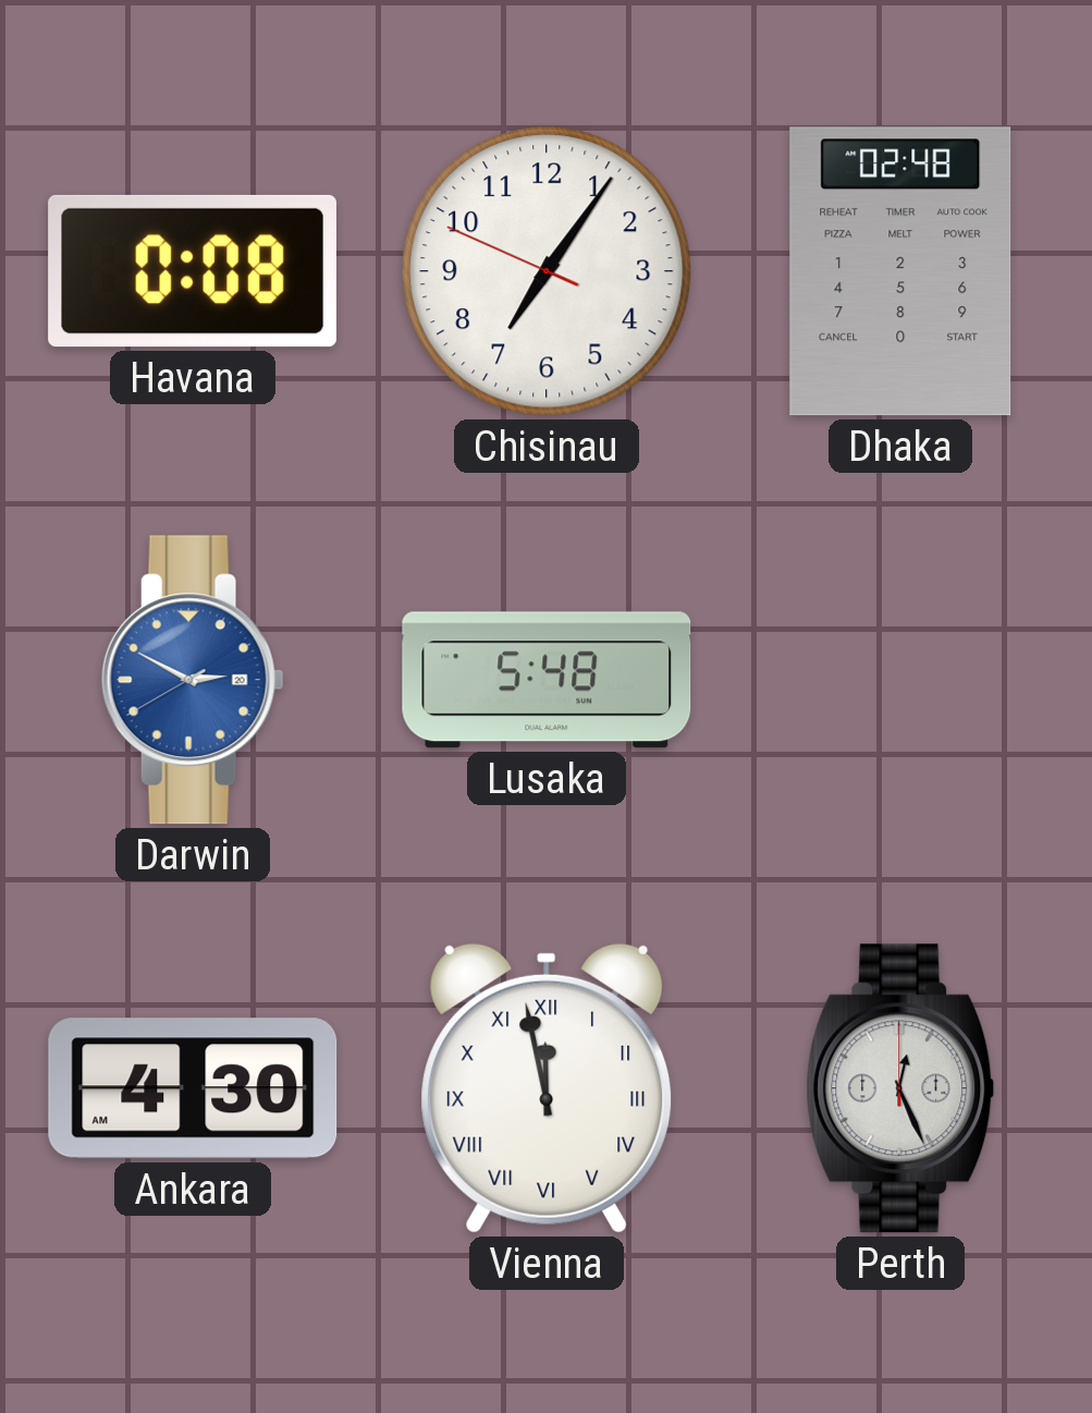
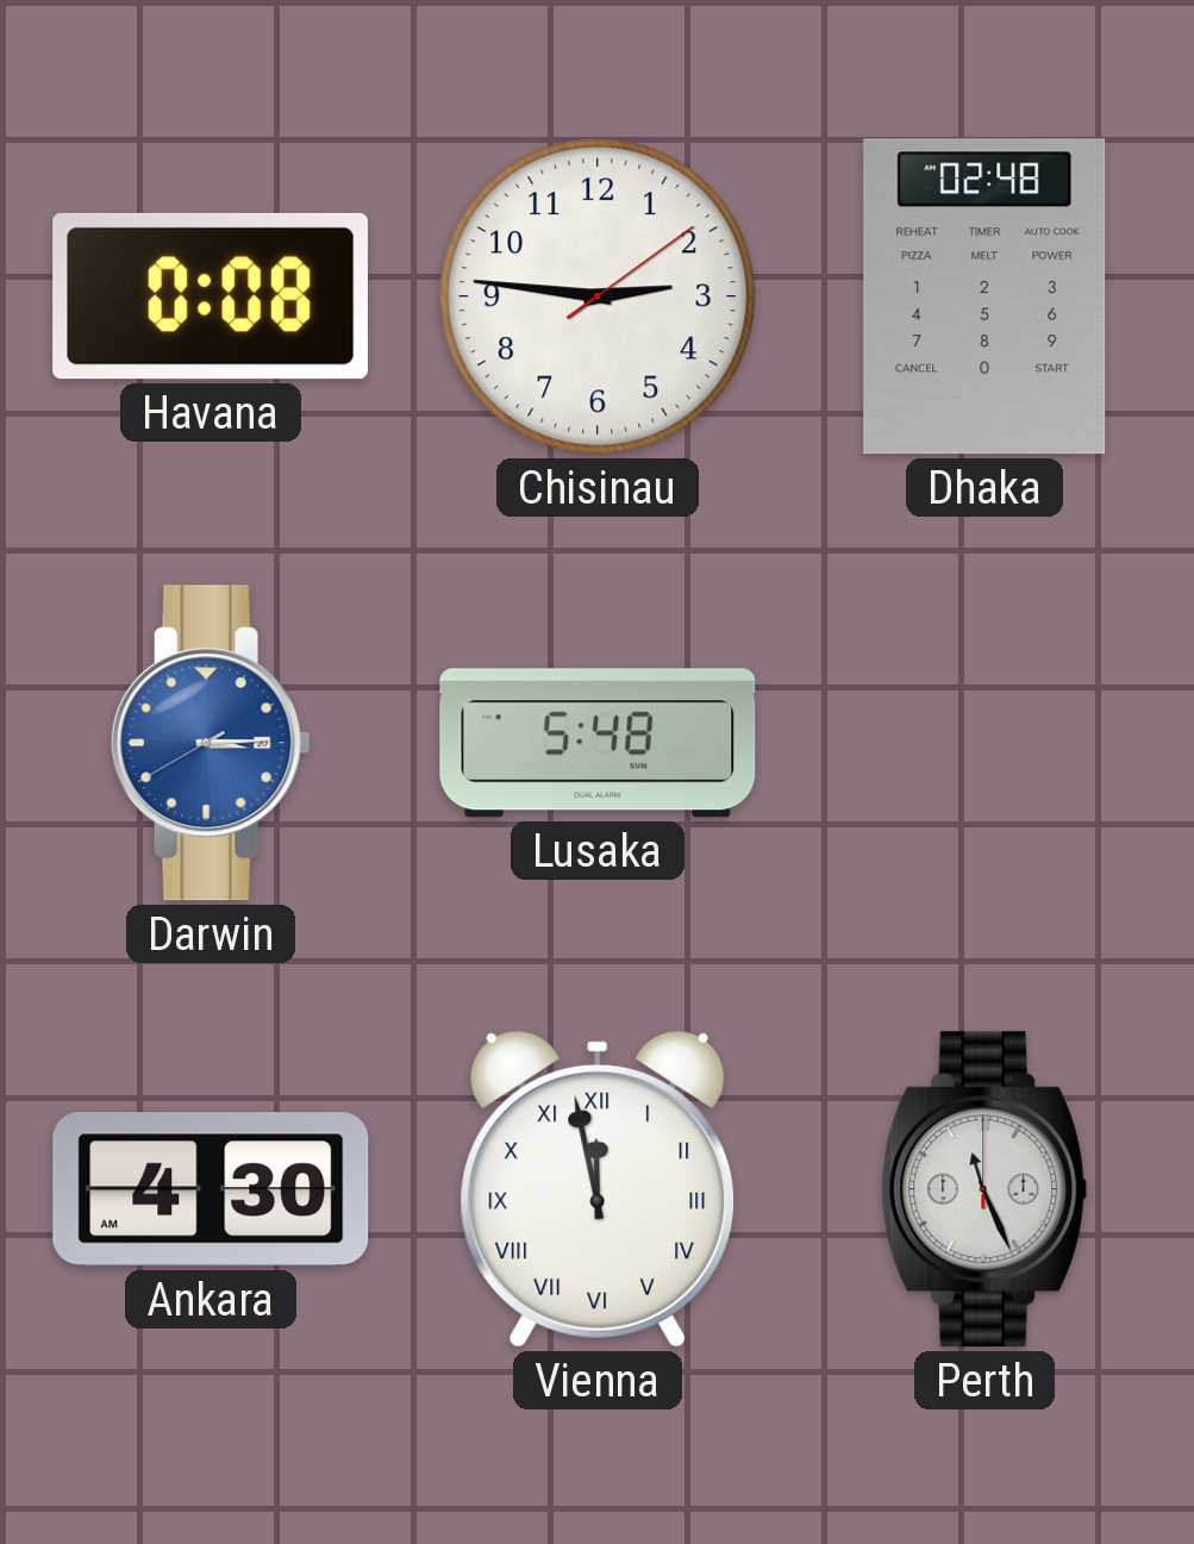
Chisinau: 7:05 -> 2:46
Darwin: 2:49 -> 3:14
Perth: 12:26 -> 11:26
